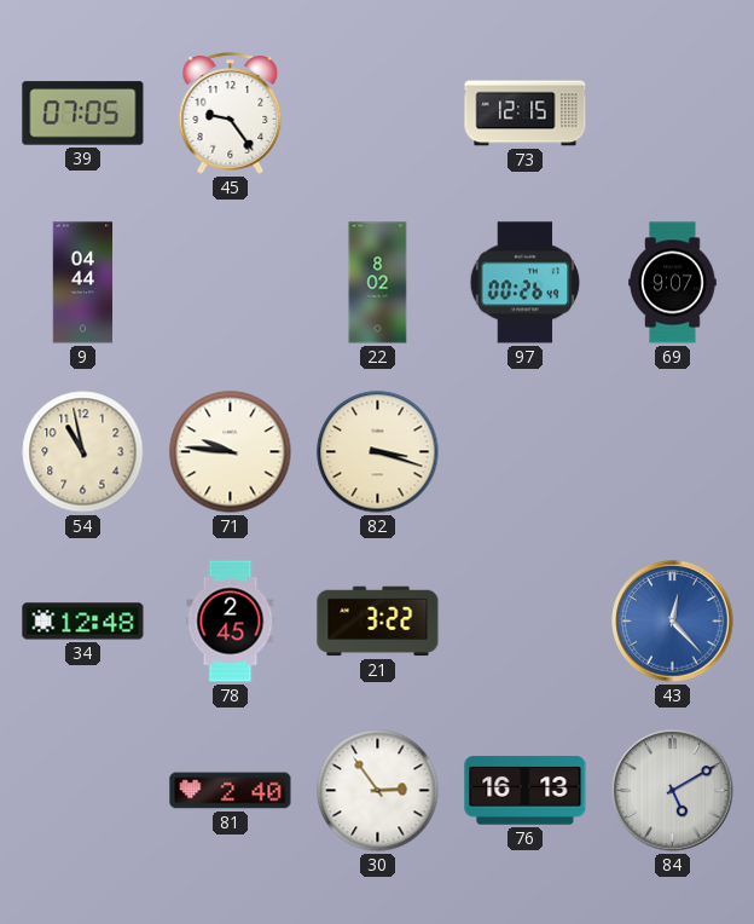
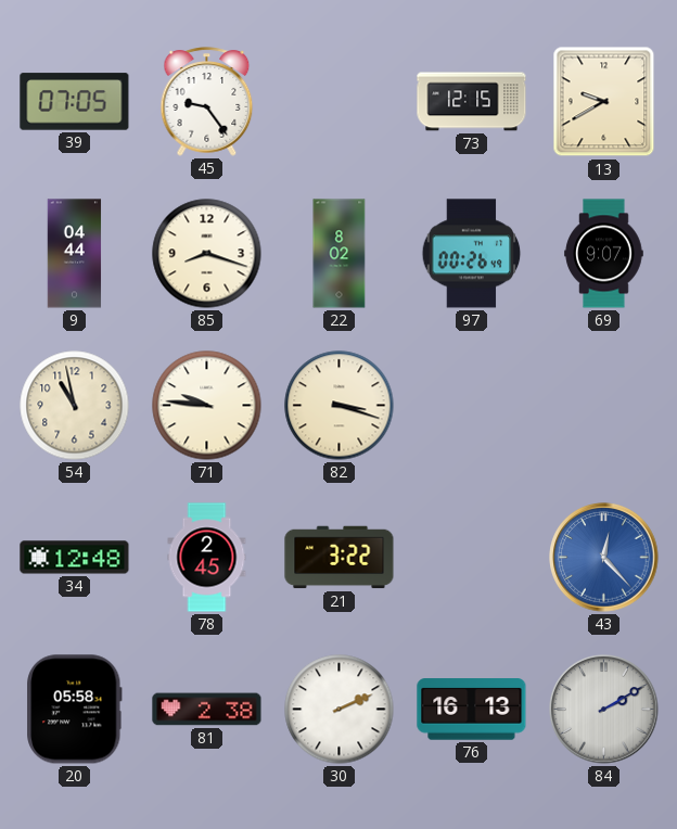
13: none -> 9:40
85: none -> 8:18
20: none -> 05:58
81: 2:40 -> 2:38
30: 2:54 -> 2:11
84: 5:10 -> 2:10
